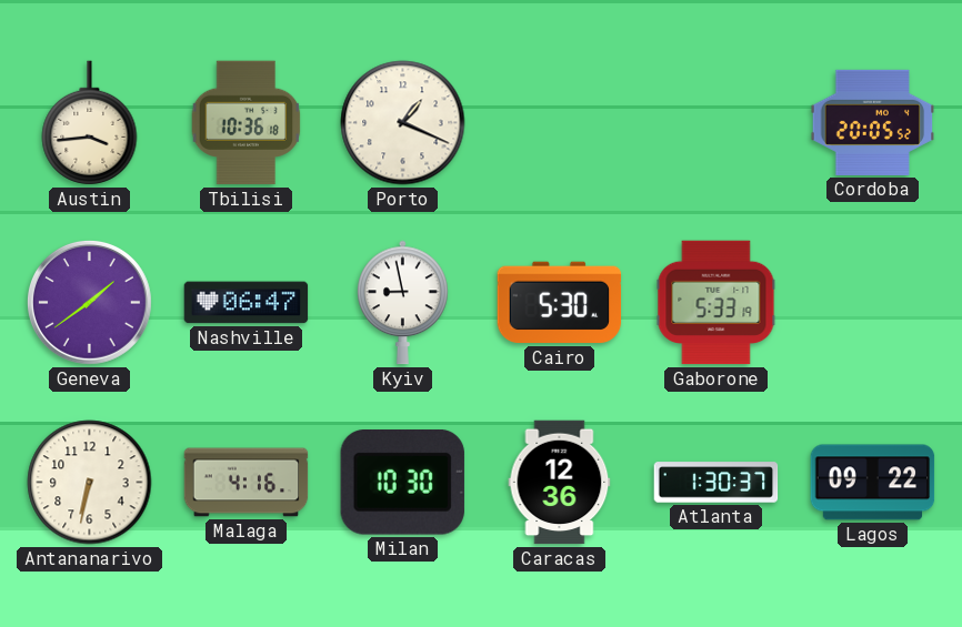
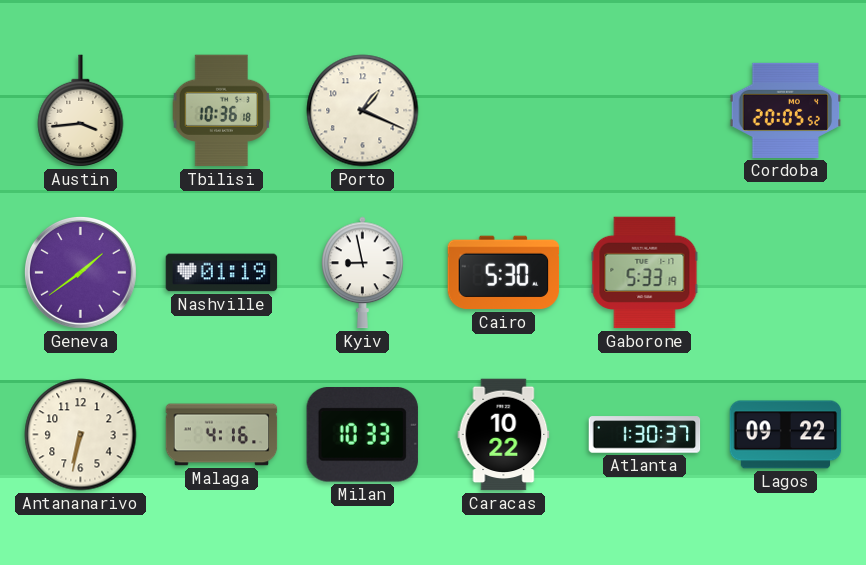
Nashville: 06:47 -> 01:19
Milan: 10:30 -> 10:33
Caracas: 12:36 -> 10:22
